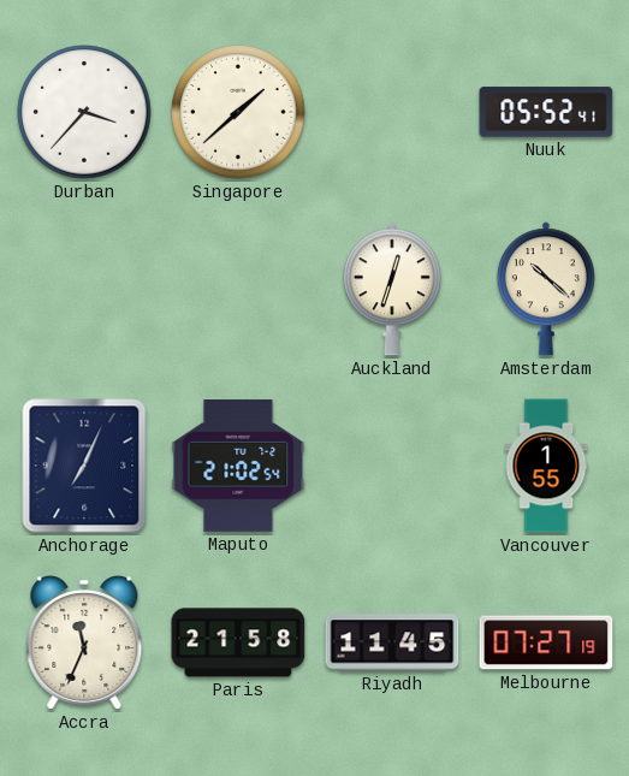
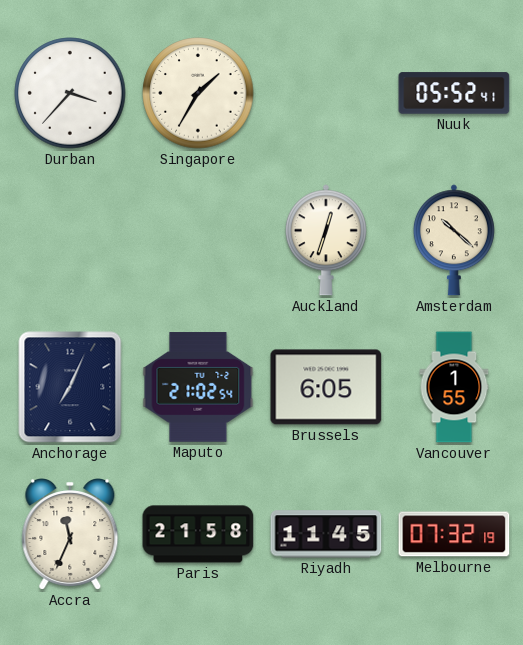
Singapore: 1:38 -> 1:35
Brussels: none -> 6:05
Melbourne: 07:27 -> 07:32
